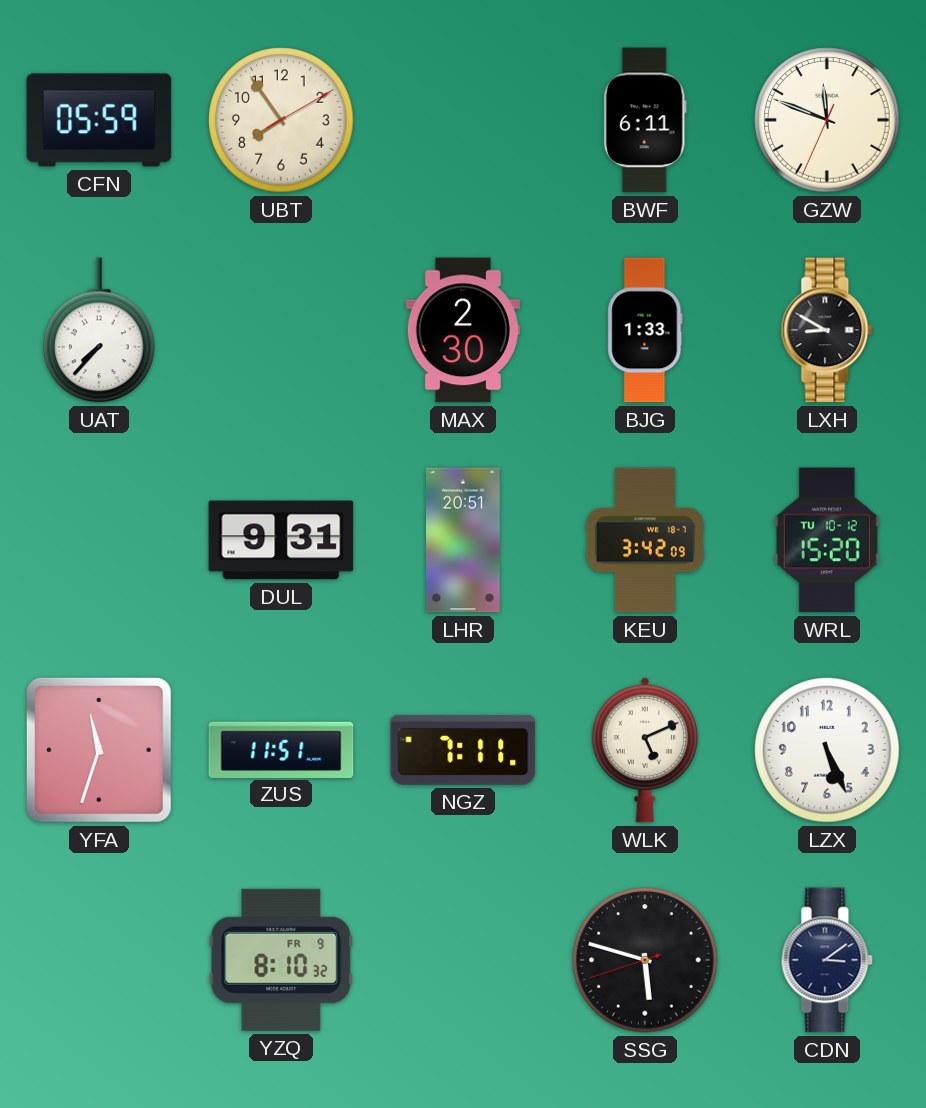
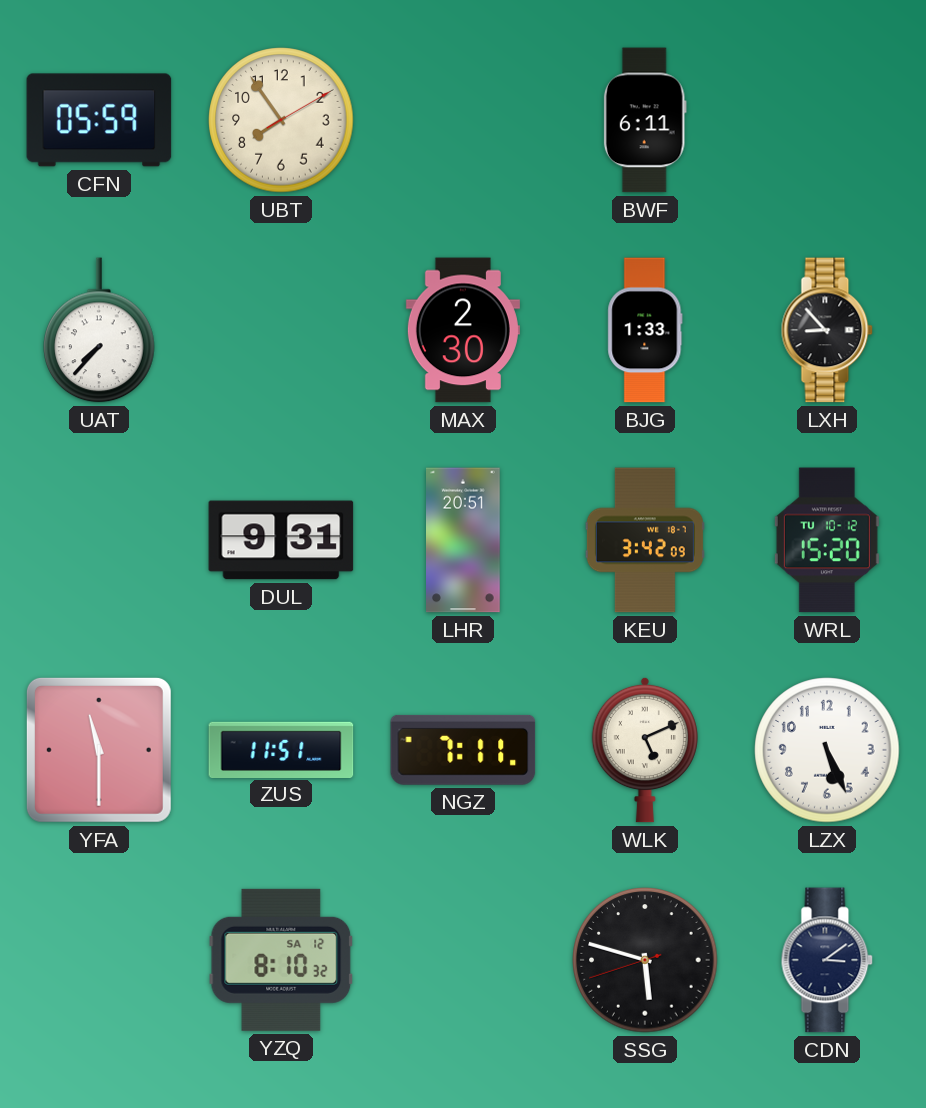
GZW: 11:48 -> none
LXH: 8:50 -> 8:53
YFA: 11:33 -> 11:30
YZQ date: FR 9 -> SA 12
